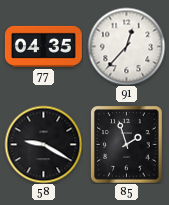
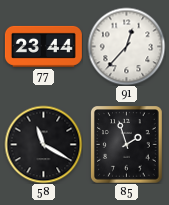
77: 04:35 -> 23:44
58: 9:20 -> 11:20
